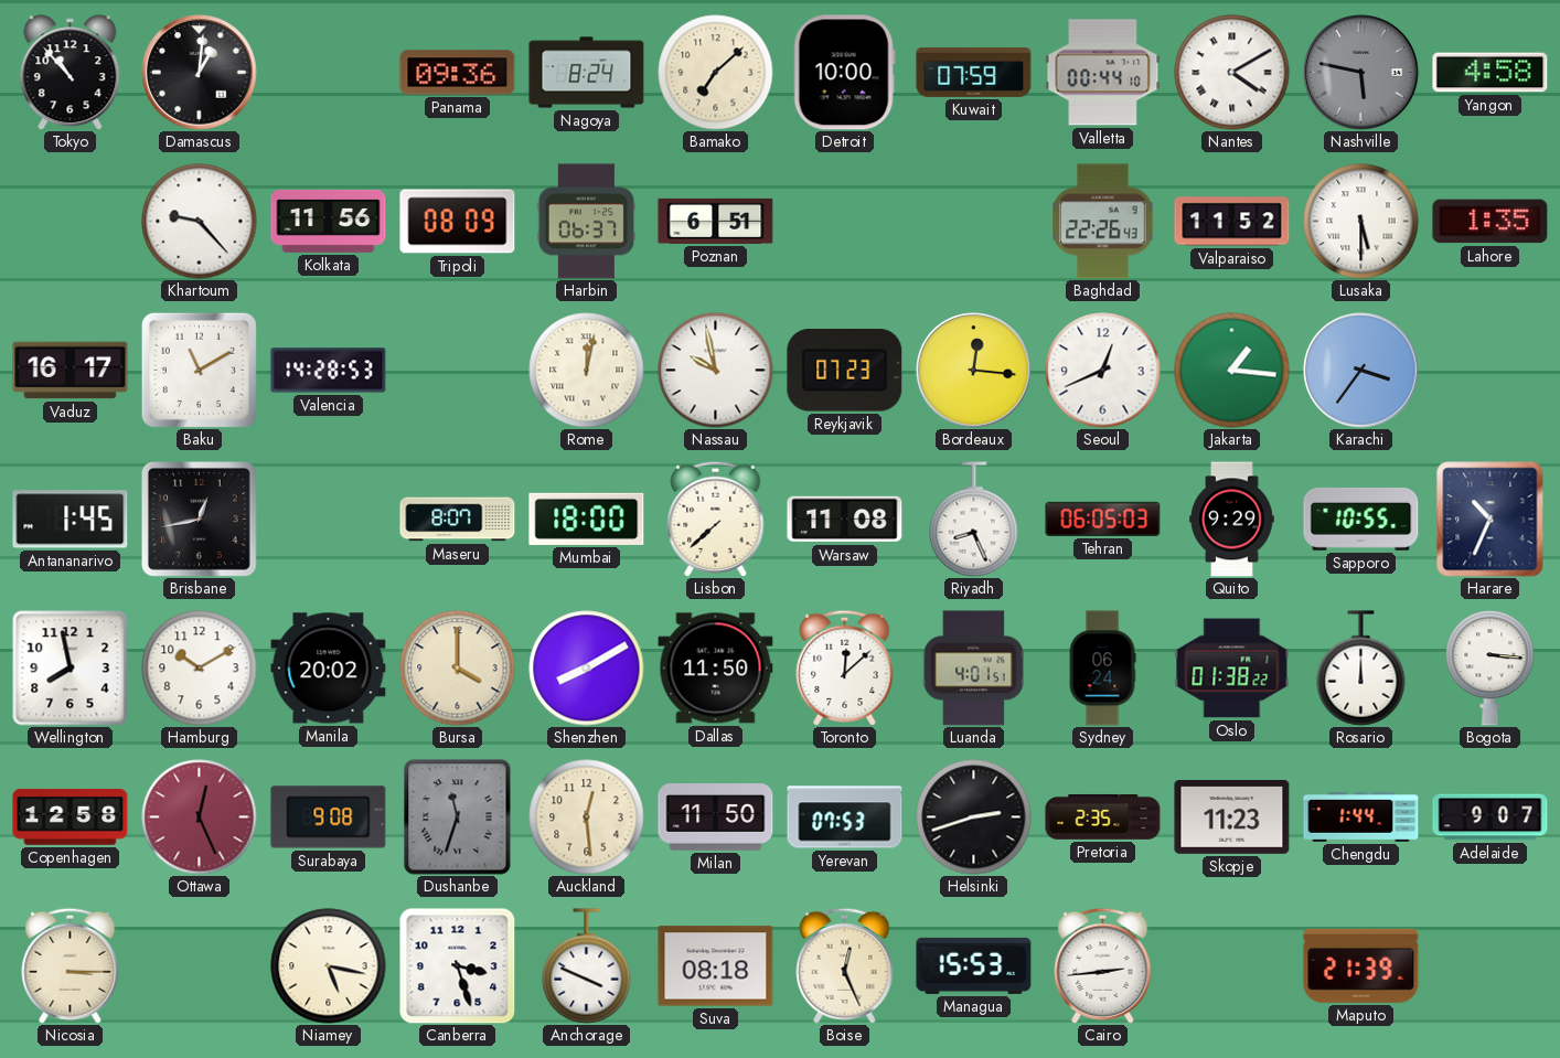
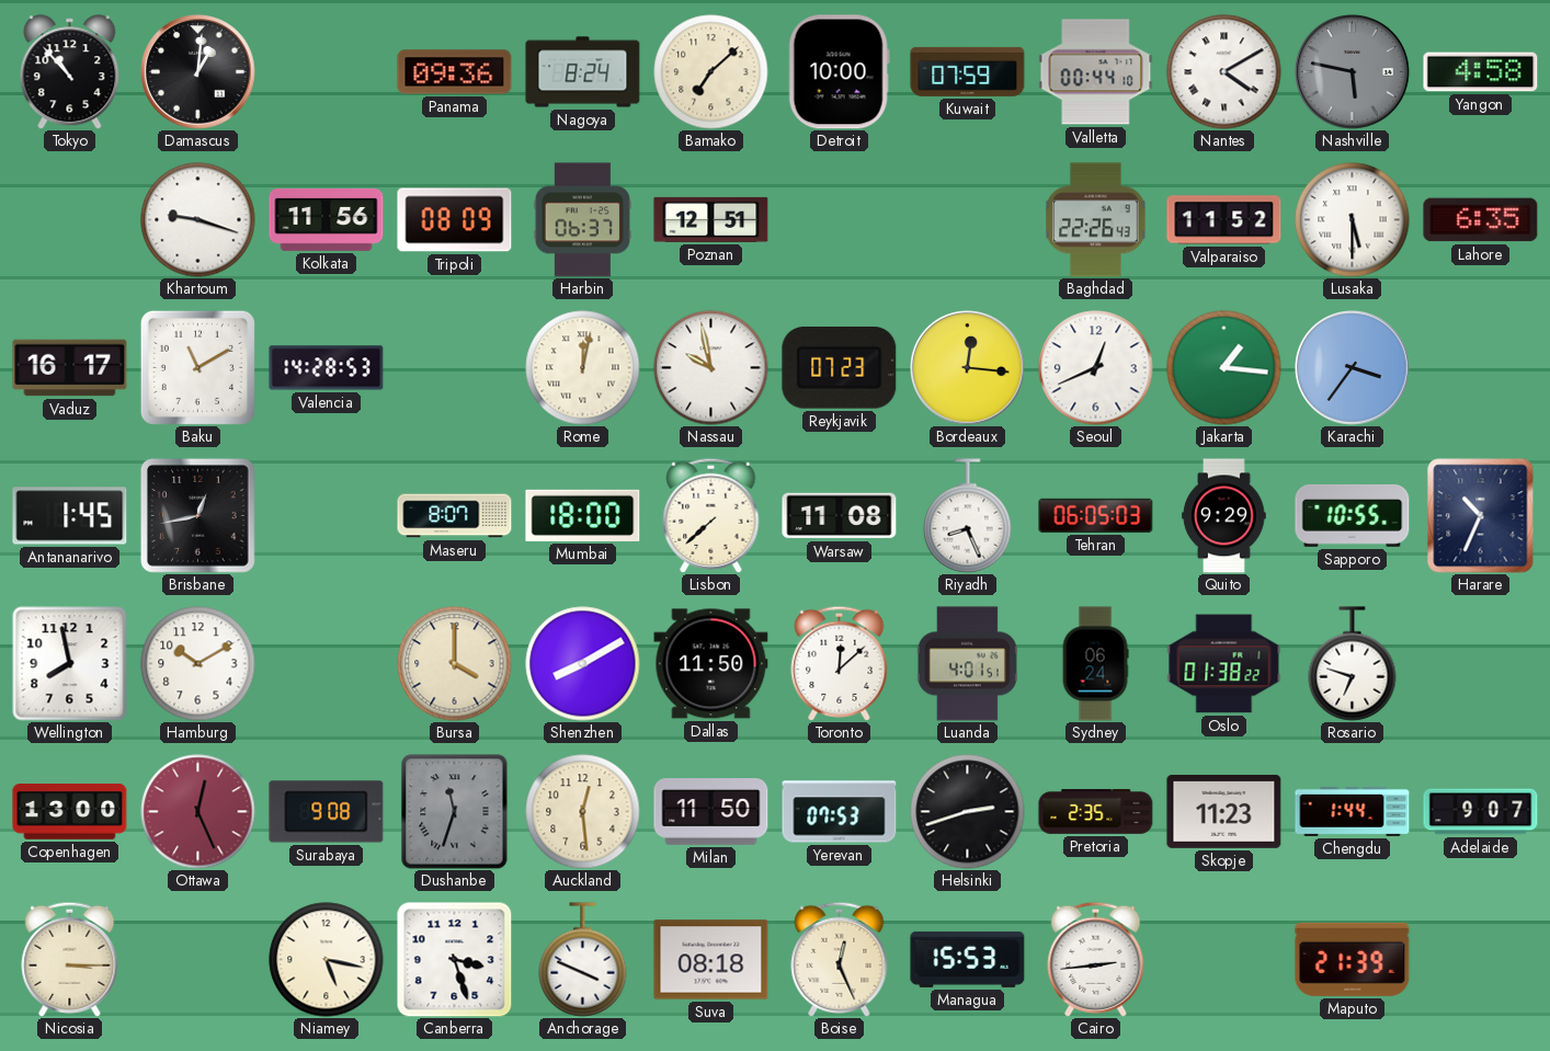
Khartoum: 9:23 -> 9:18
Poznan: 6:51 -> 12:51
Lahore: 1:35 -> 6:35
Manila: 20:02 -> none
Rosario: 12:00 -> 6:48
Bogota: 3:16 -> none
Copenhagen: 12:58 -> 13:00
